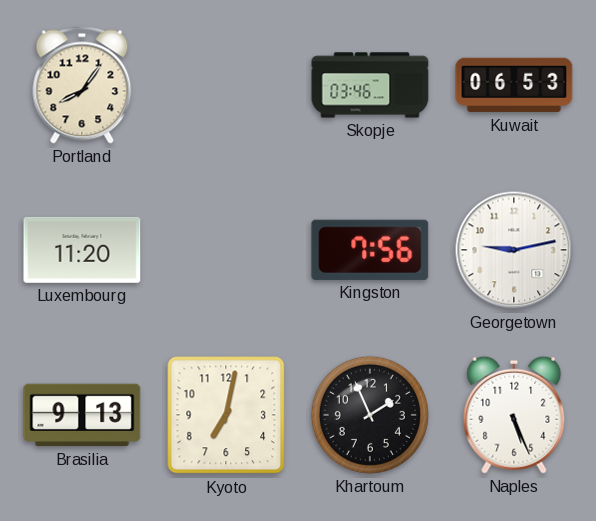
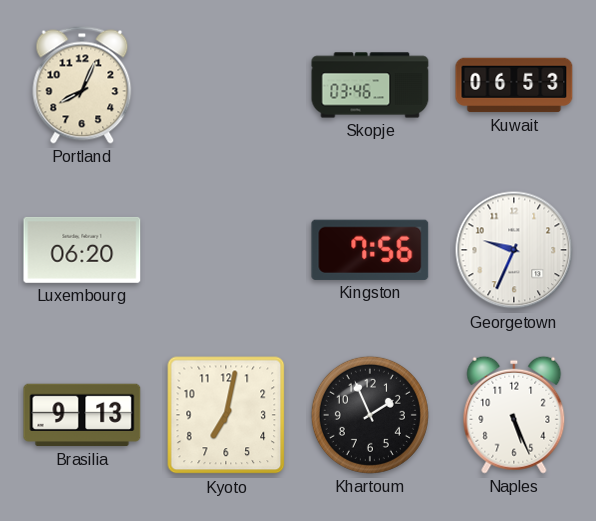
Portland: 8:06 -> 8:04
Luxembourg: 11:20 -> 06:20
Georgetown: 9:13 -> 9:34
